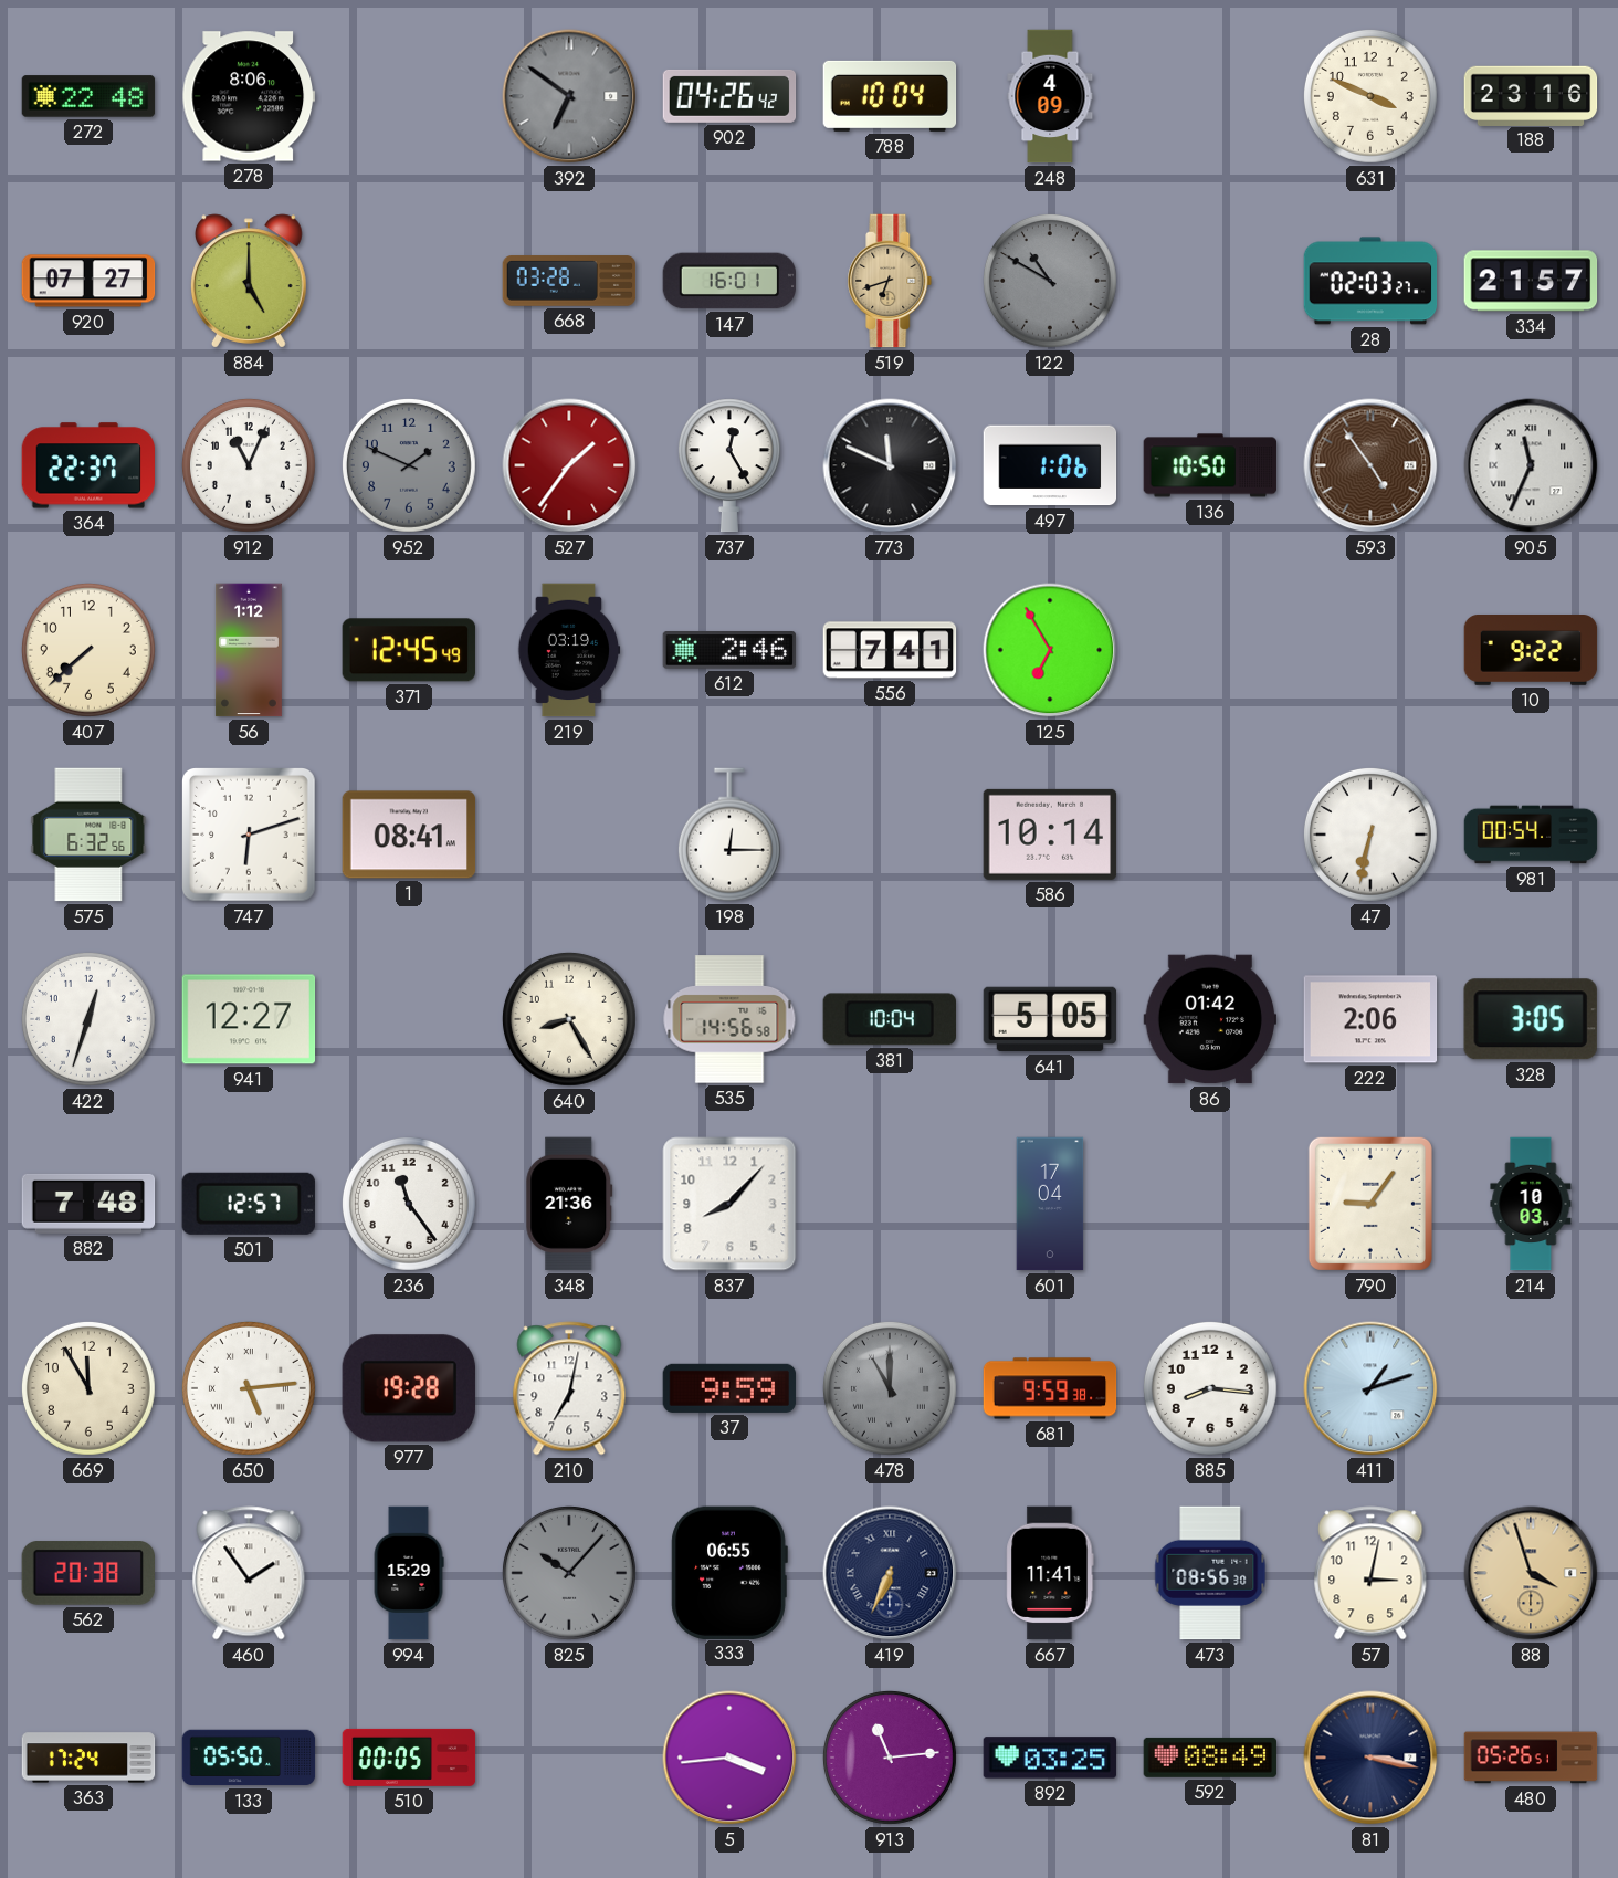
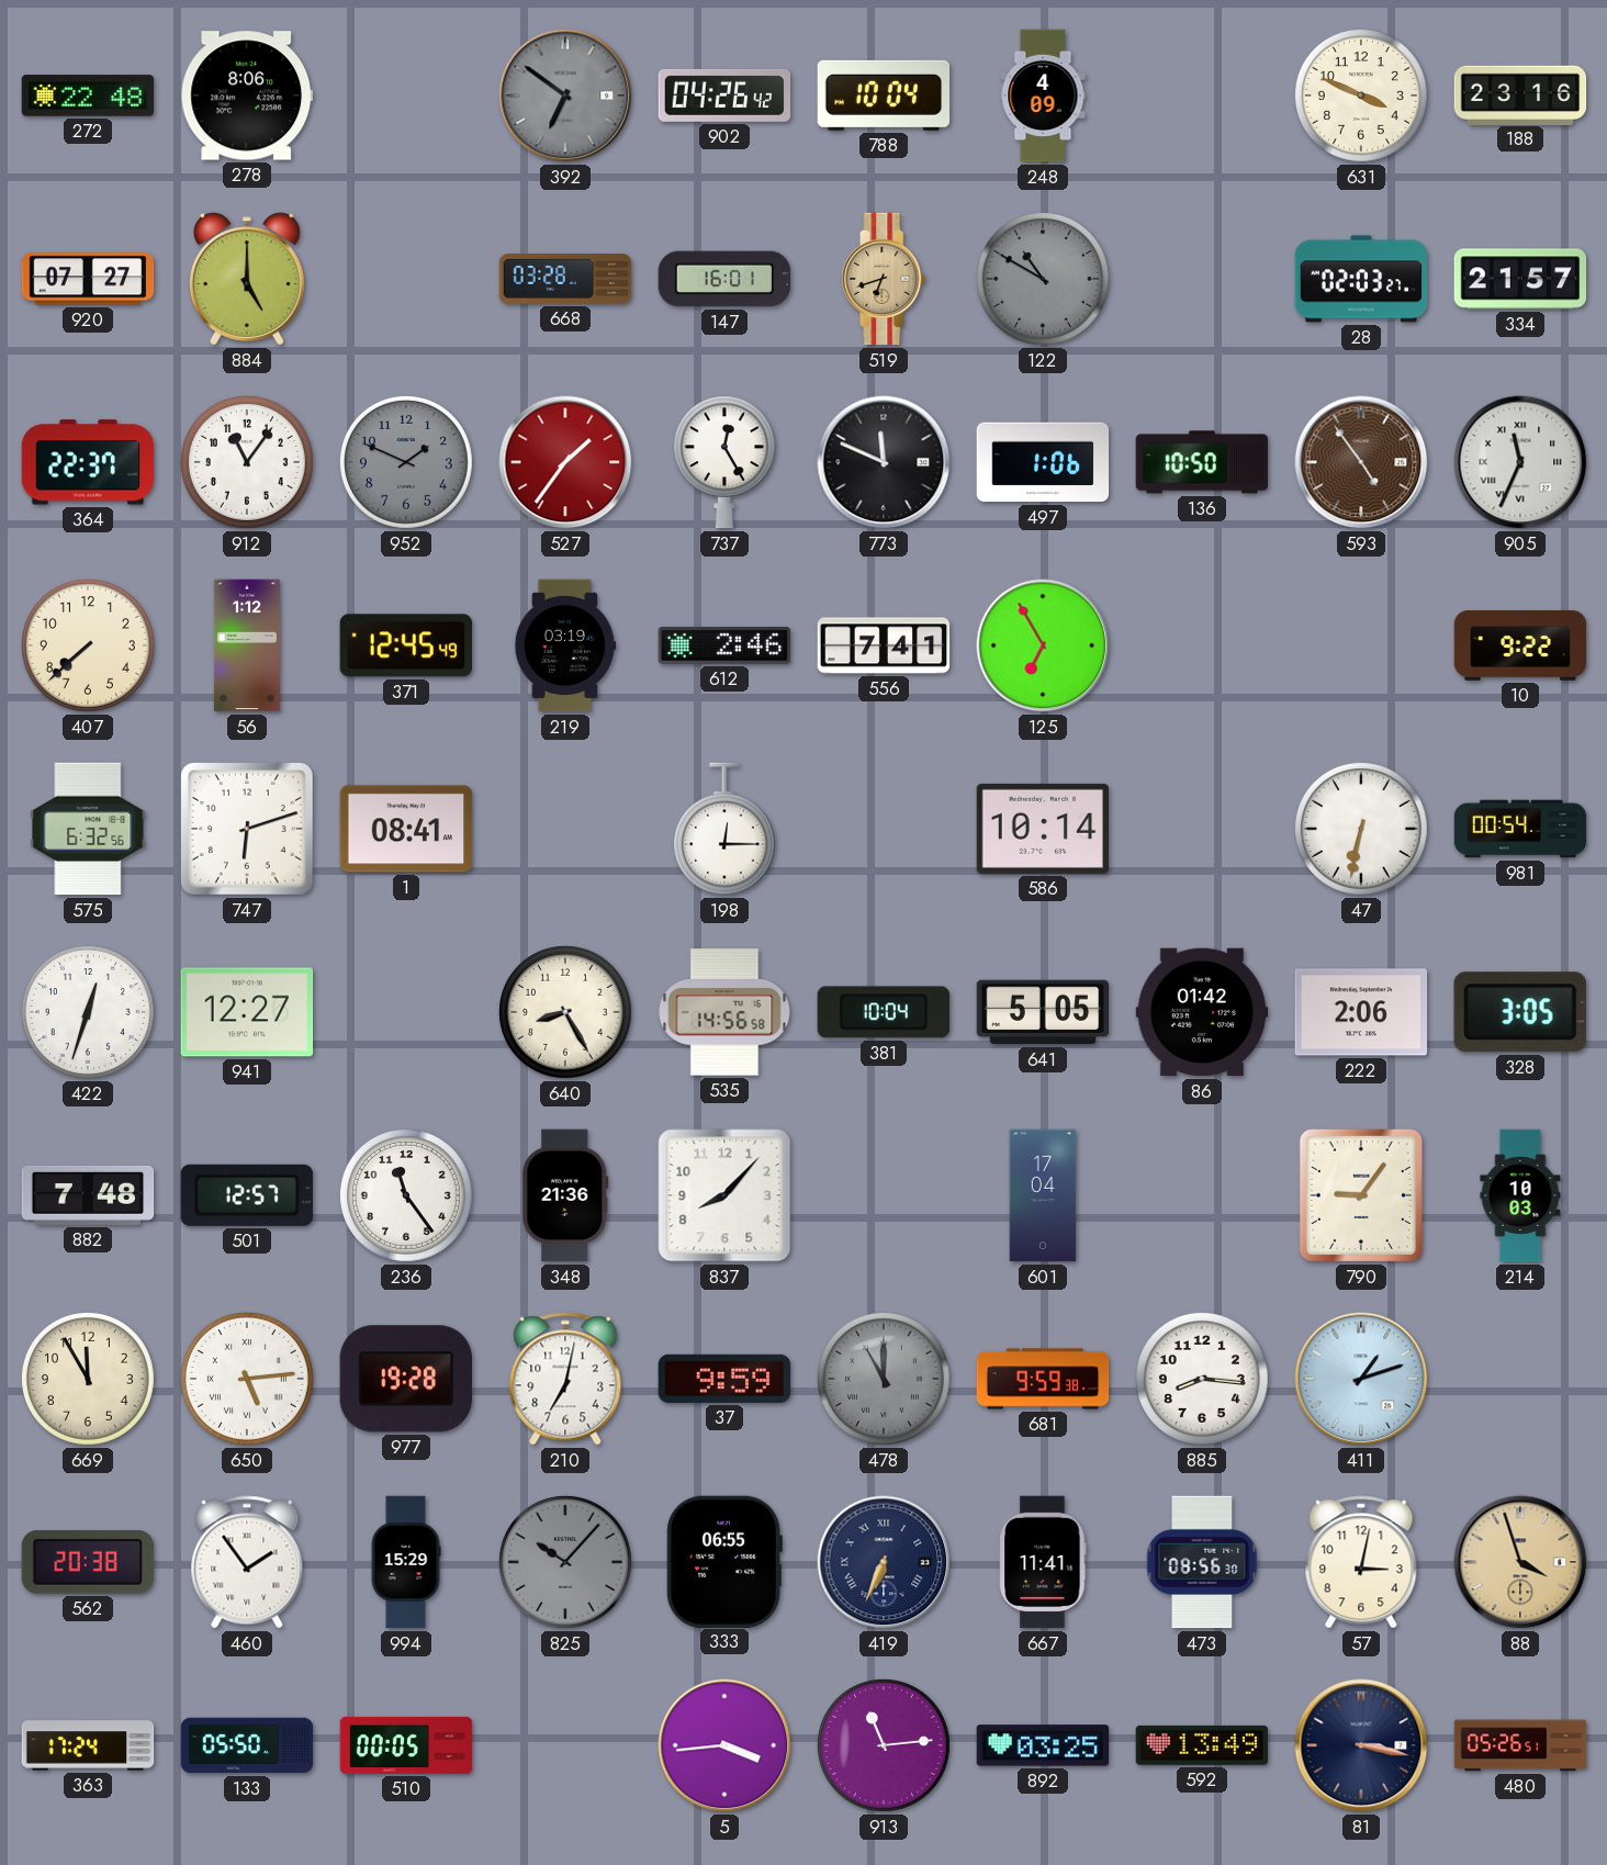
912: 11:04 -> 11:06
592: 08:49 -> 13:49
